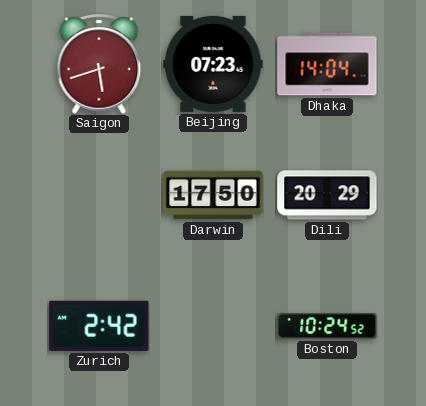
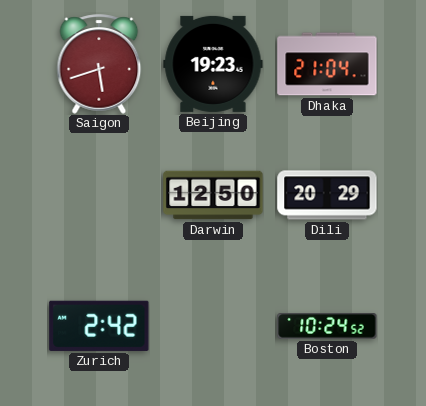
Beijing: 07:23 -> 19:23
Dhaka: 14:04 -> 21:04
Darwin: 17:50 -> 12:50
